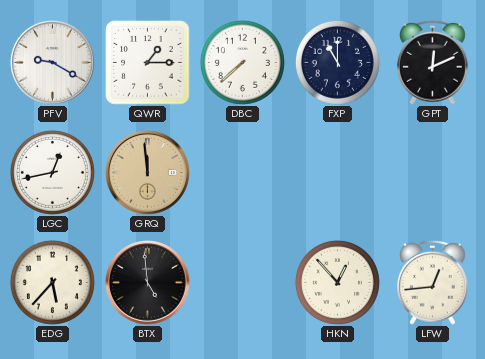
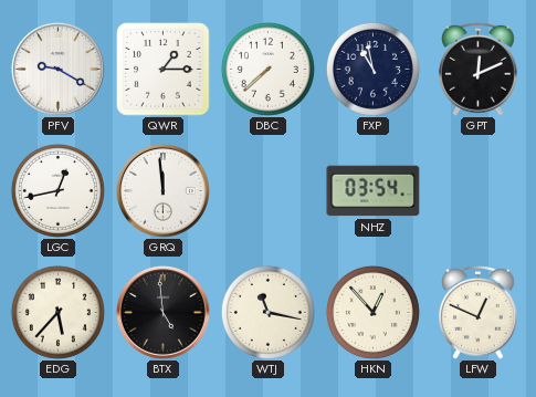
FXP: 11:00 -> 10:58
GRQ dial: champagne -> white
NHZ: none -> 03:54
WTJ: none -> 11:17
LFW: 12:44 -> 12:49
